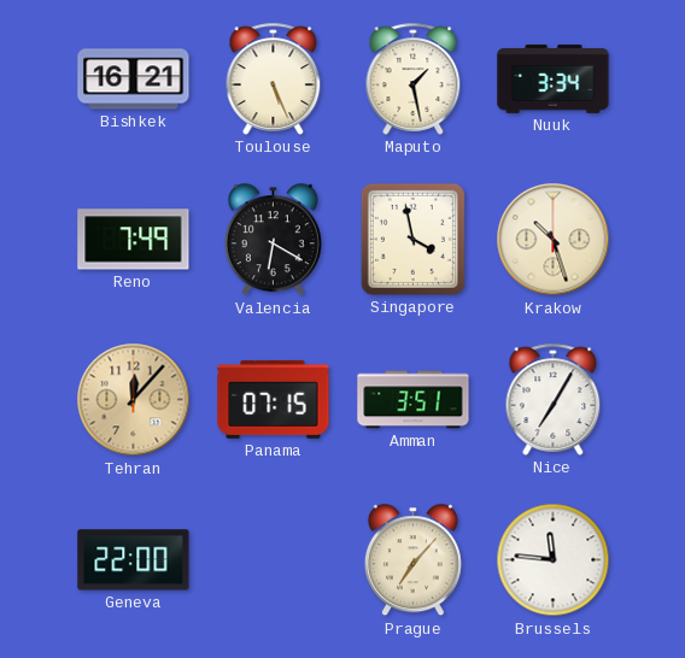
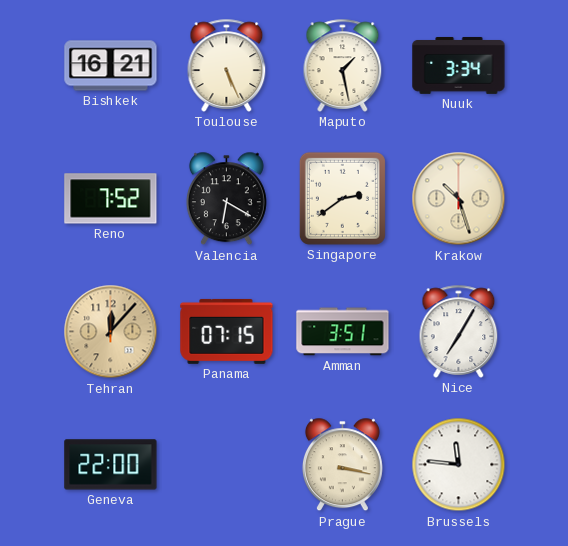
Reno: 7:49 -> 7:52
Singapore: 3:58 -> 2:39
Prague: 7:07 -> 3:17
